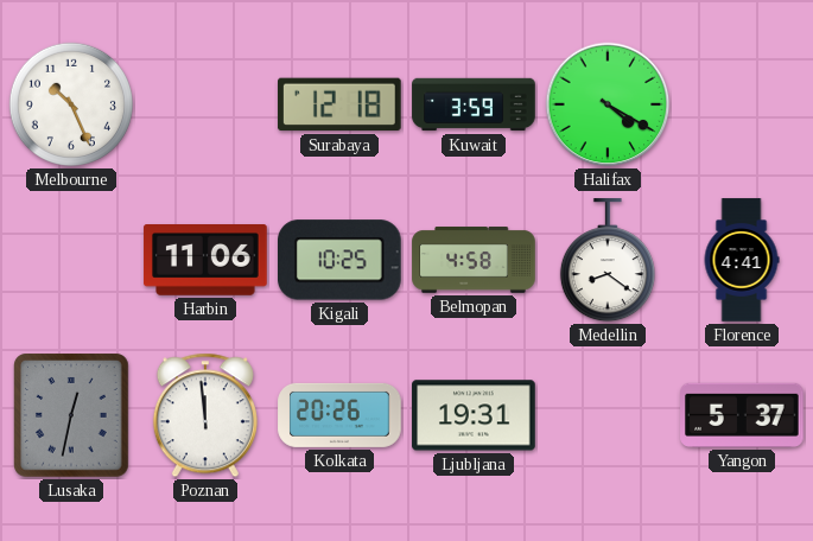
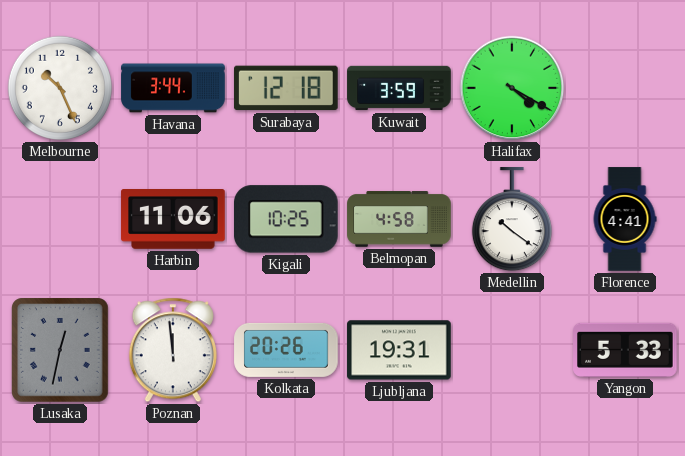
Havana: none -> 3:44
Medellin: 8:21 -> 10:21
Yangon: 5:37 -> 5:33
